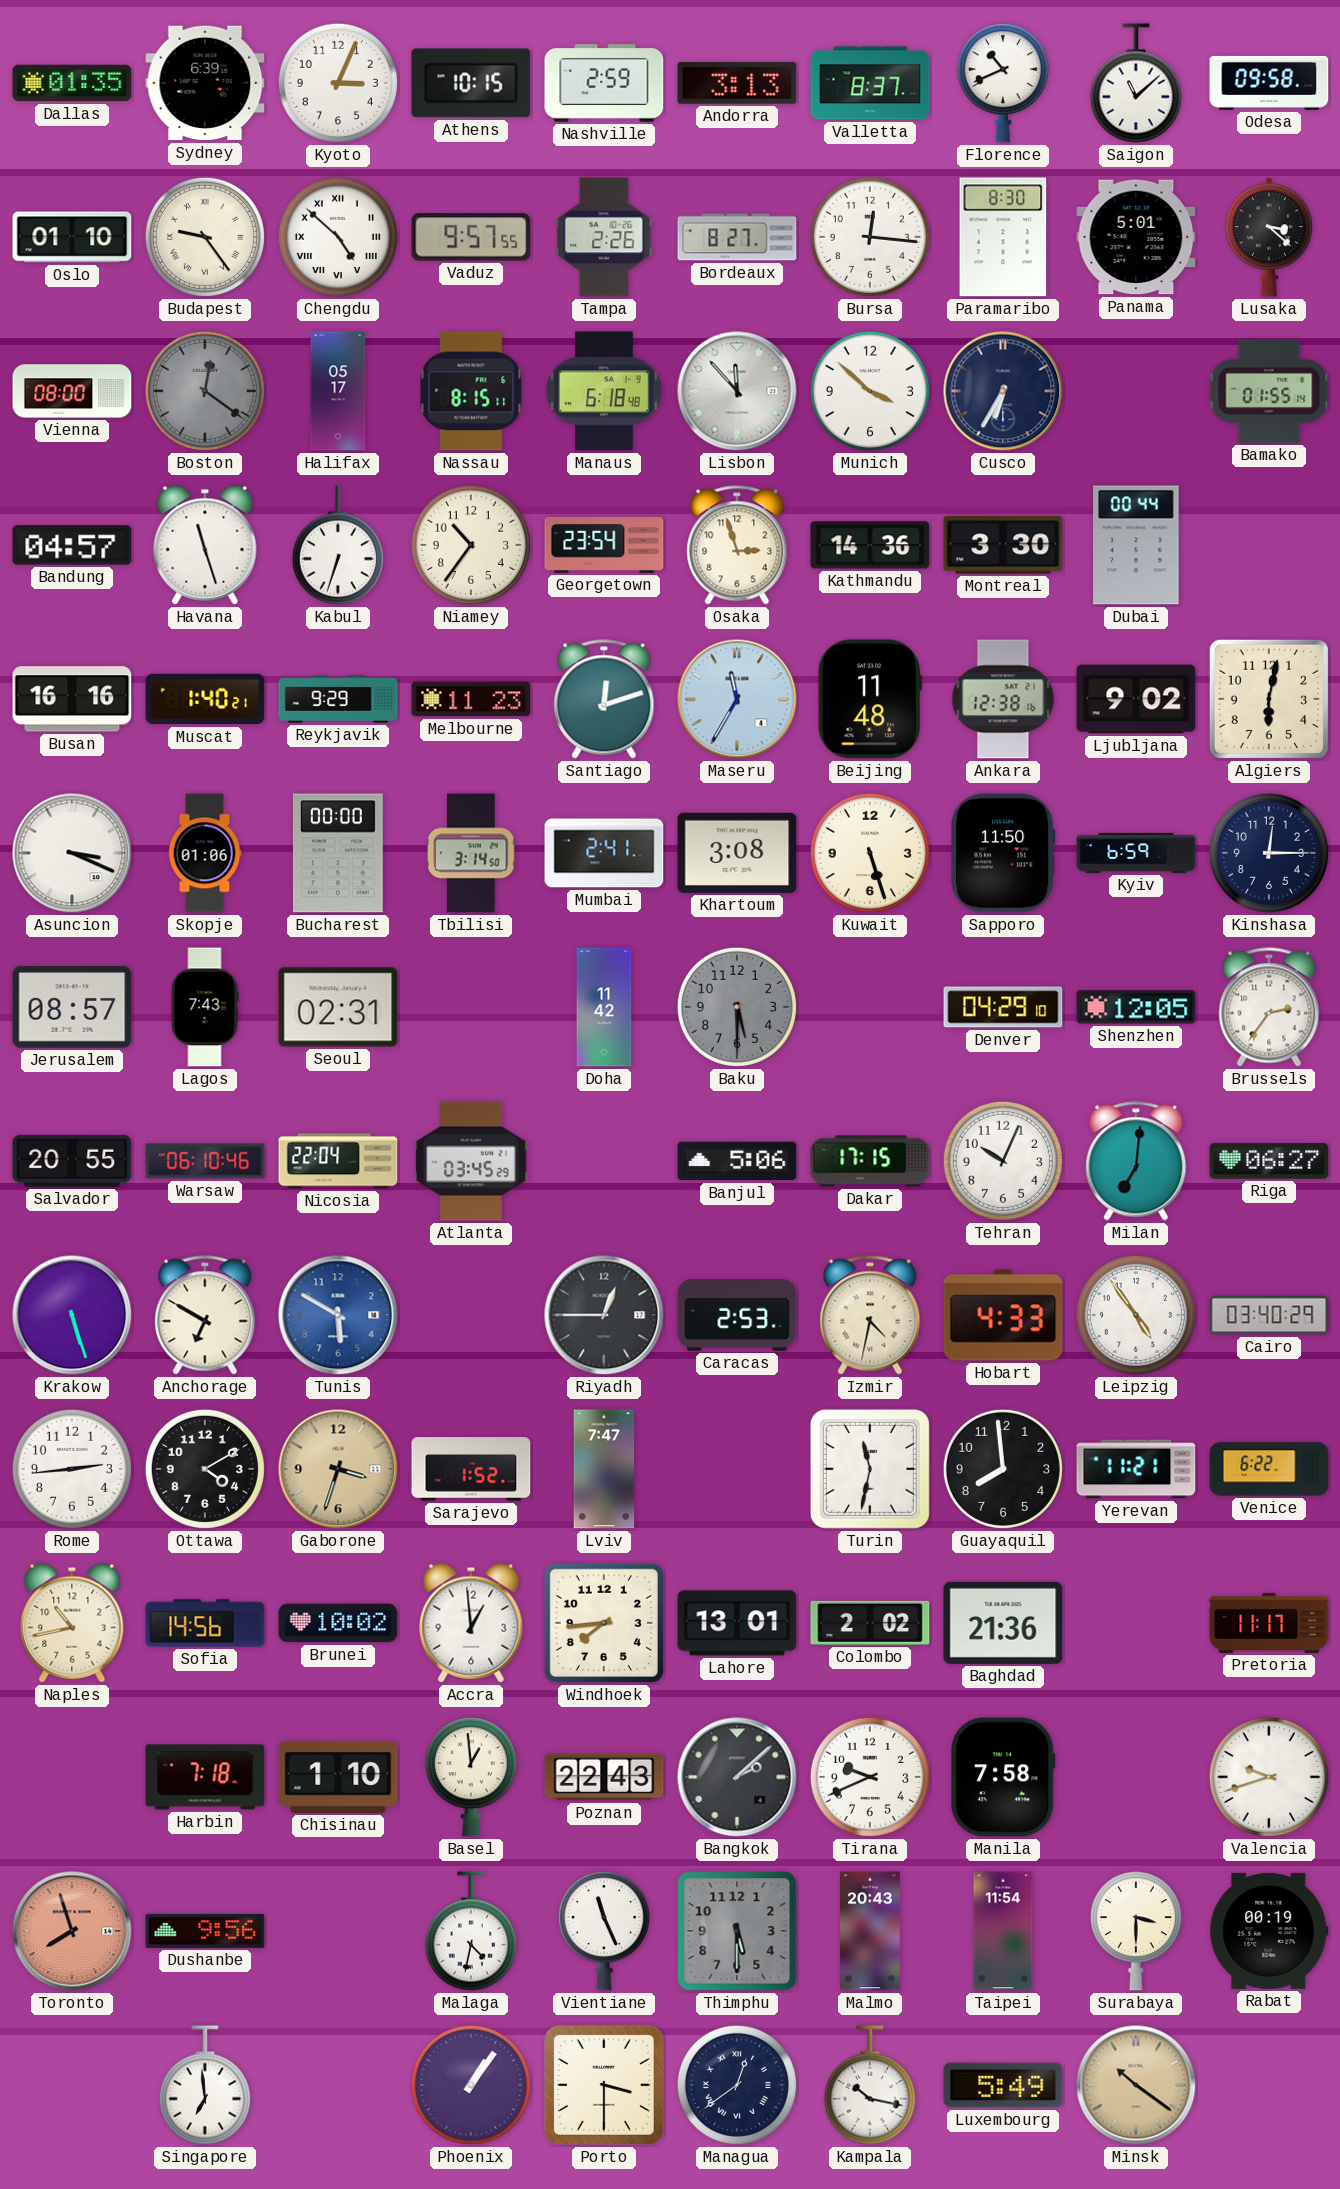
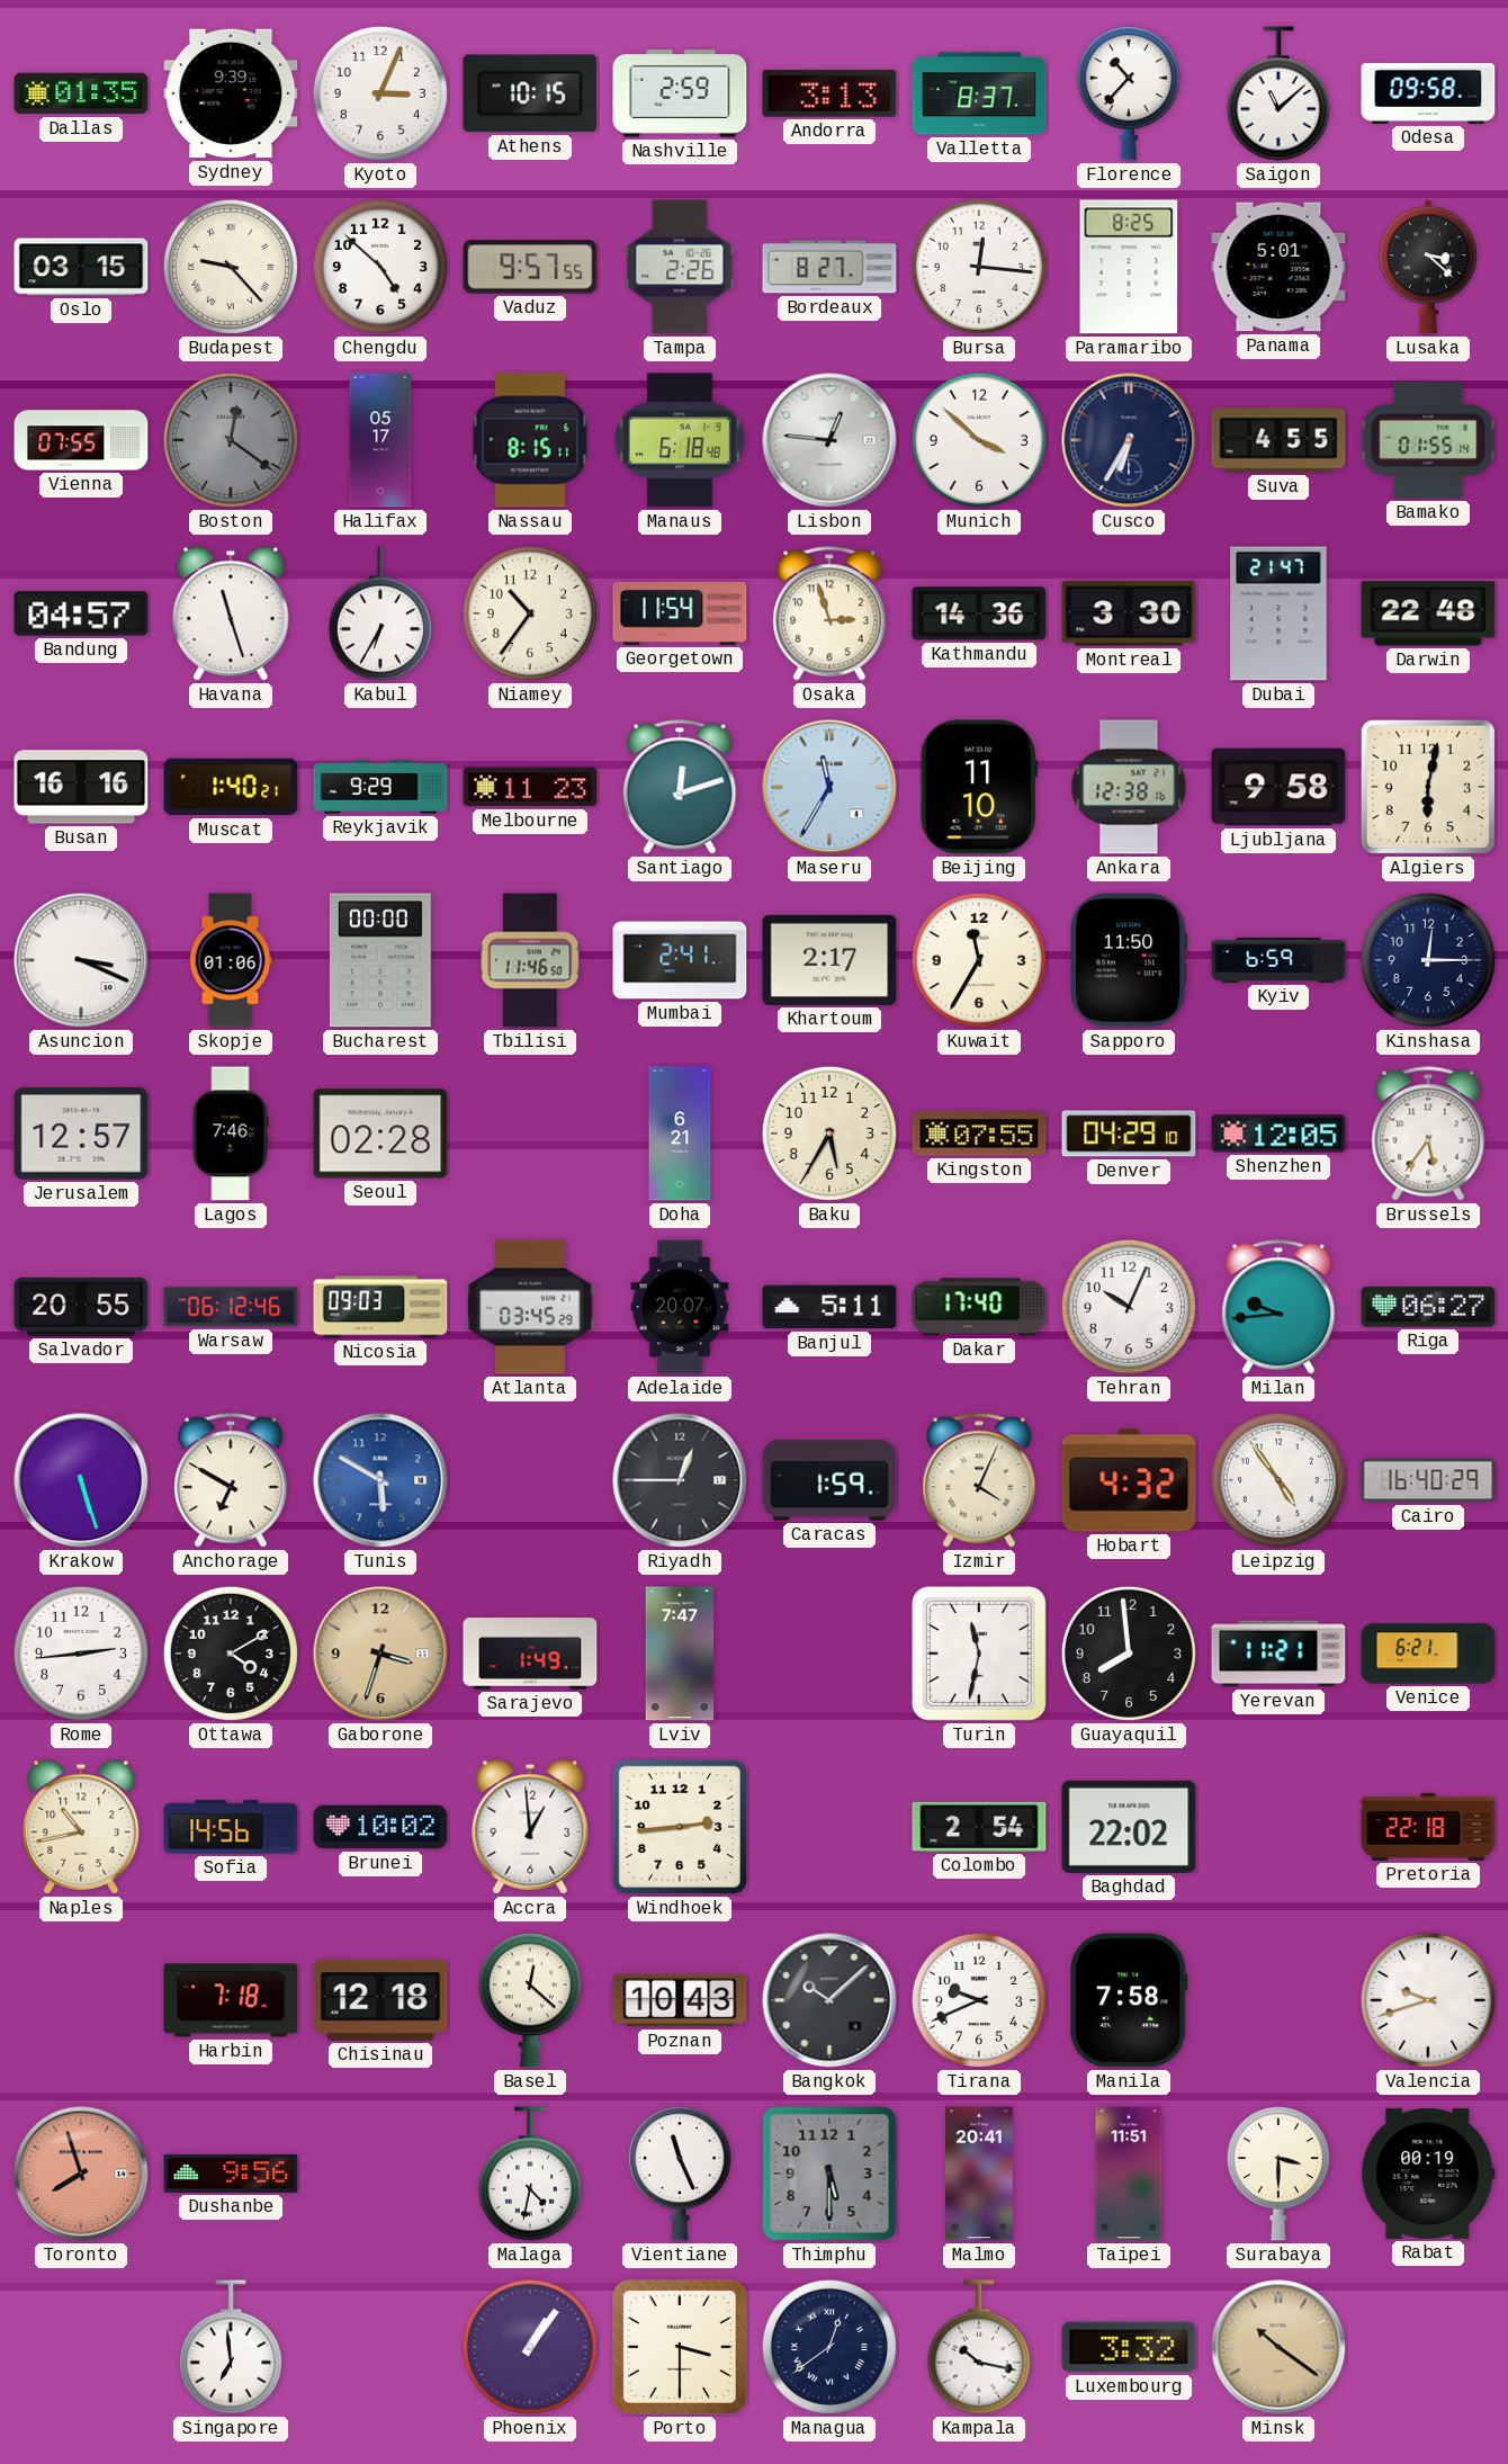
Sydney: 6:39 -> 9:39
Florence: 10:41 -> 10:37
Oslo: 01:10 -> 03:15
Budapest: 9:24 -> 9:23
Chengdu numerals: Roman -> Arabic
Paramaribo: 8:30 -> 8:25
Vienna: 08:00 -> 07:55
Lisbon: 11:53 -> 12:46
Suva: none -> 4:55
Kabul: 6:33 -> 6:35
Georgetown: 23:54 -> 11:54
Dubai: 00:44 -> 21:47
Darwin: none -> 22:48
Beijing: 11:48 -> 11:10
Ljubljana: 9:02 -> 9:58
Tbilisi: 3:14 -> 11:46
Khartoum: 3:08 -> 2:17
Kuwait: 5:27 -> 11:35
Jerusalem: 08:57 -> 12:57
Lagos: 7:43 -> 7:46
Seoul: 02:31 -> 02:28
Doha: 11:42 -> 6:21
Baku: 5:30 -> 5:35
Baku dial: grey -> cream
Kingston: none -> 07:55
Brussels: 2:36 -> 5:36
Warsaw: 06:10 -> 06:12
Nicosia: 22:04 -> 09:03
Adelaide: none -> 20:07
Banjul: 5:06 -> 5:11
Dakar: 17:15 -> 17:40
Milan: 7:01 -> 9:44
Caracas: 2:53 -> 1:59
Izmir: 4:32 -> 4:04
Hobart: 4:33 -> 4:32
Cairo: 03:40 -> 16:40
Sarajevo: 1:52 -> 1:49
Venice: 6:22 -> 6:21
Windhoek: 7:44 -> 2:44
Lahore: 13:01 -> none
Colombo: 2:02 -> 2:54
Baghdad: 21:36 -> 22:02
Pretoria: 11:17 -> 22:18
Chisinau: 1:10 -> 12:18
Basel: 12:59 -> 12:22
Poznan: 22:43 -> 10:43
Bangkok: 2:08 -> 10:08
Malmo: 20:43 -> 20:41
Taipei: 11:54 -> 11:51
Luxembourg: 5:49 -> 3:32
